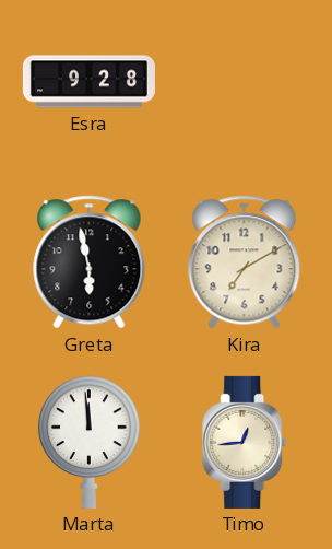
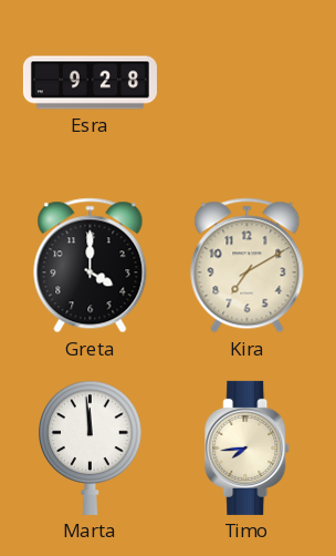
Greta: 5:58 -> 4:00
Timo: 12:44 -> 7:44
